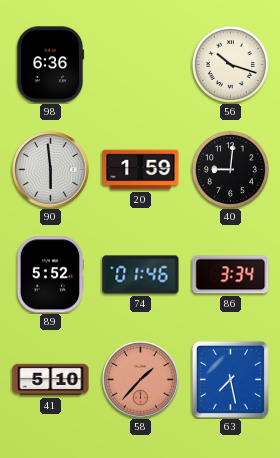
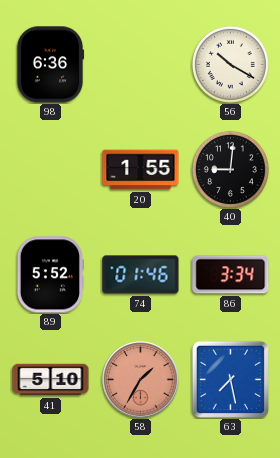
56: 10:18 -> 10:20
90: 5:59 -> none
20: 1:59 -> 1:55
58: 1:37 -> 1:35
